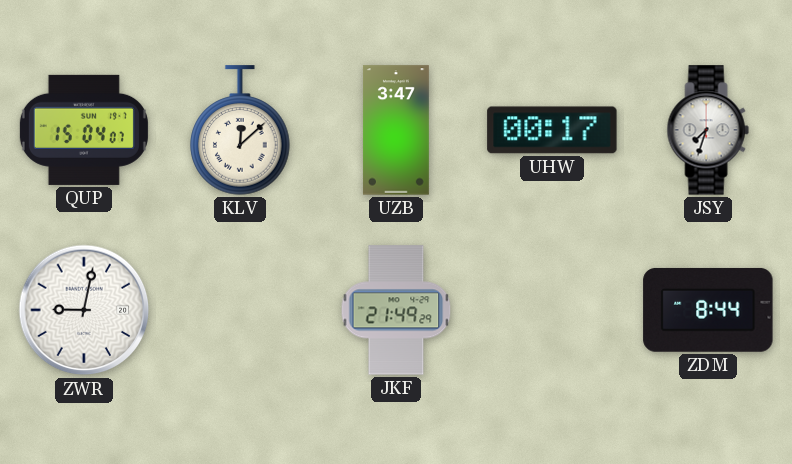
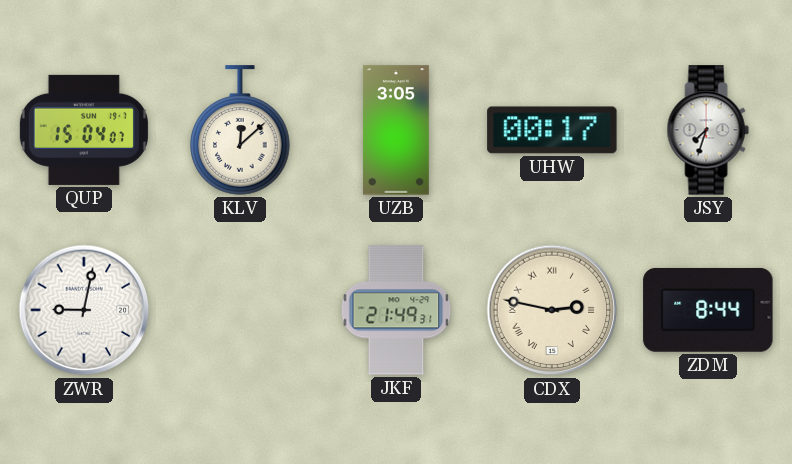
UZB: 3:47 -> 3:05
JKF: 21:49:29 -> 21:49:31
CDX: none -> 2:47
